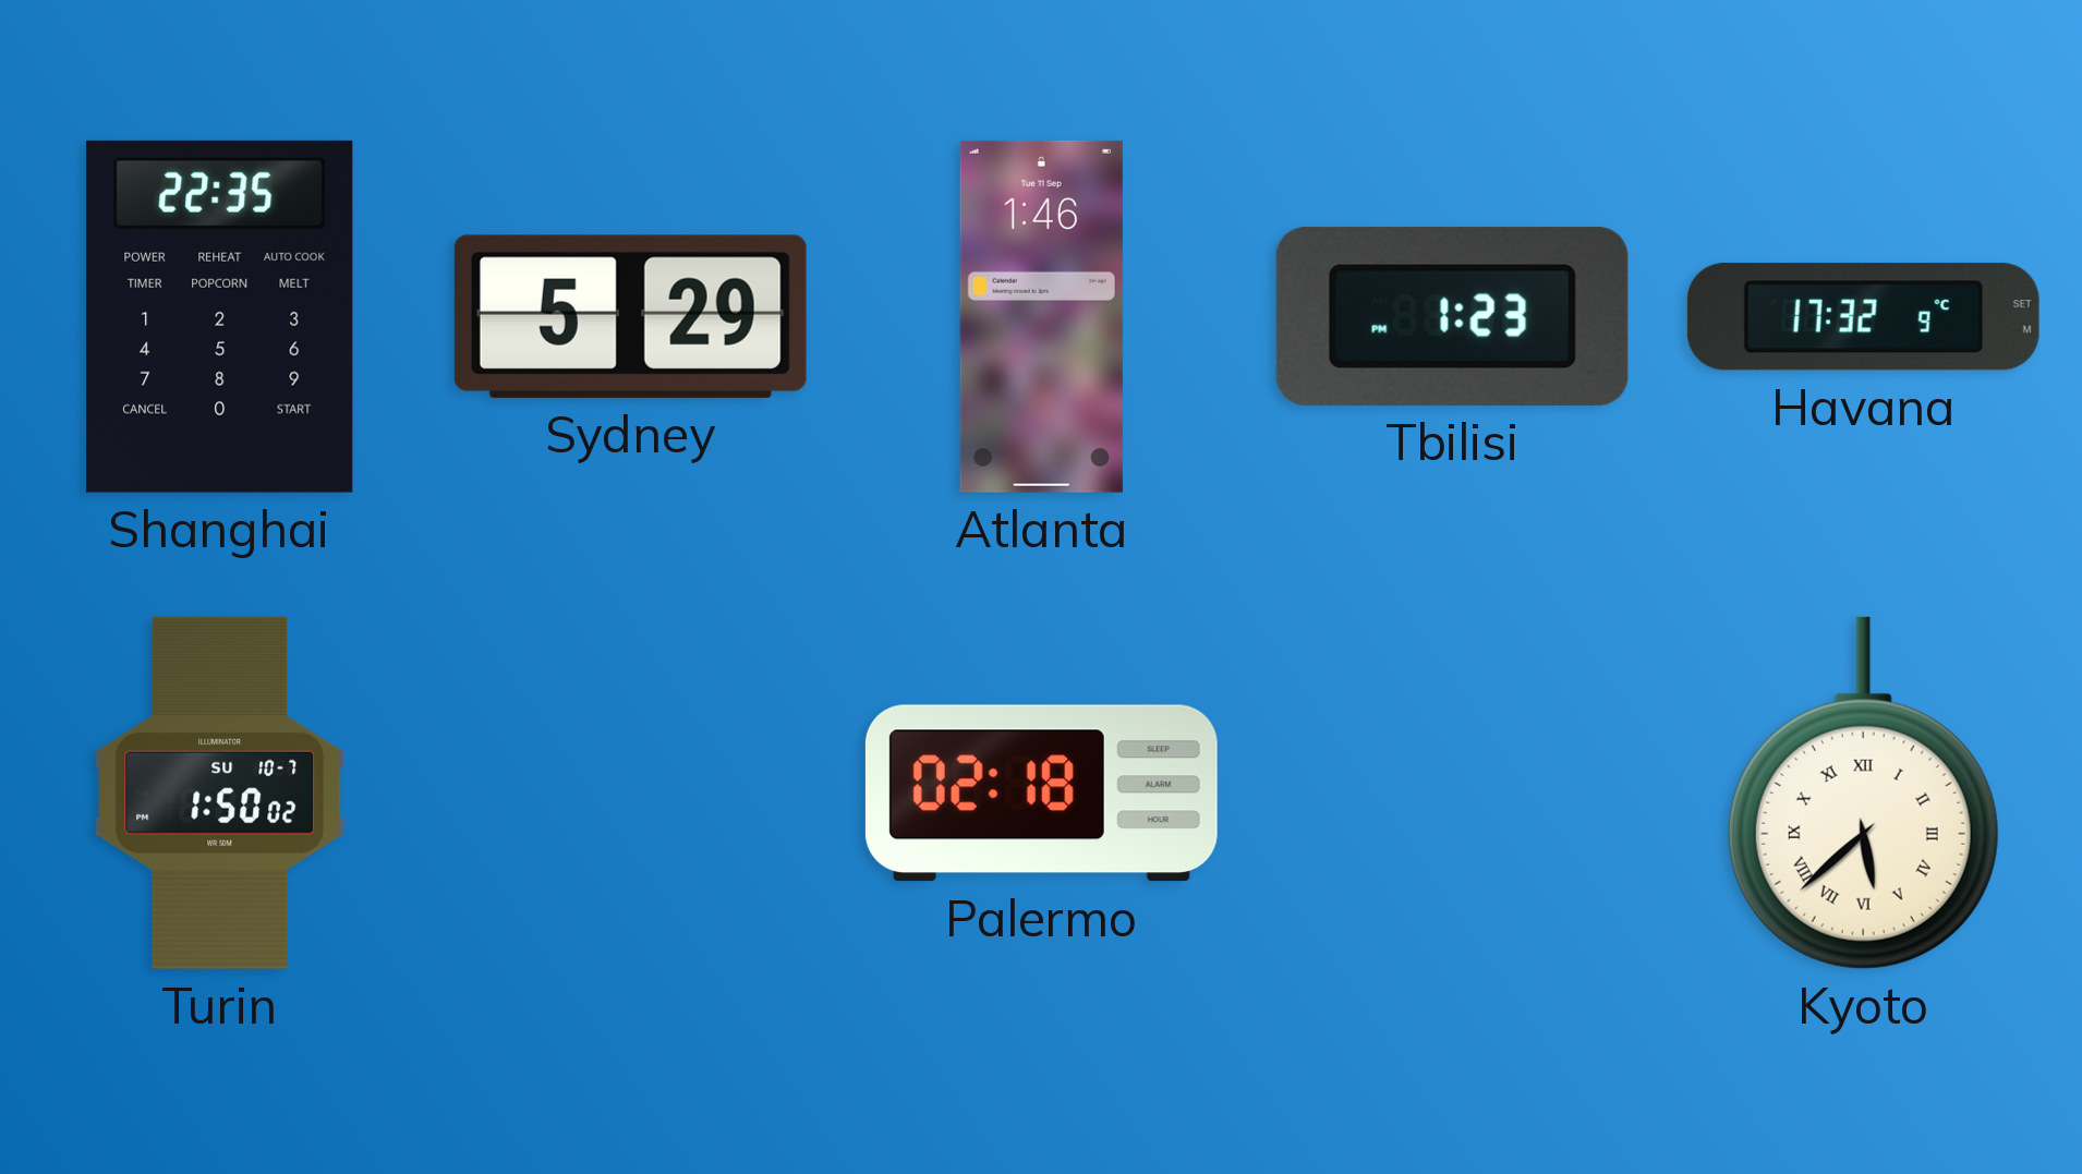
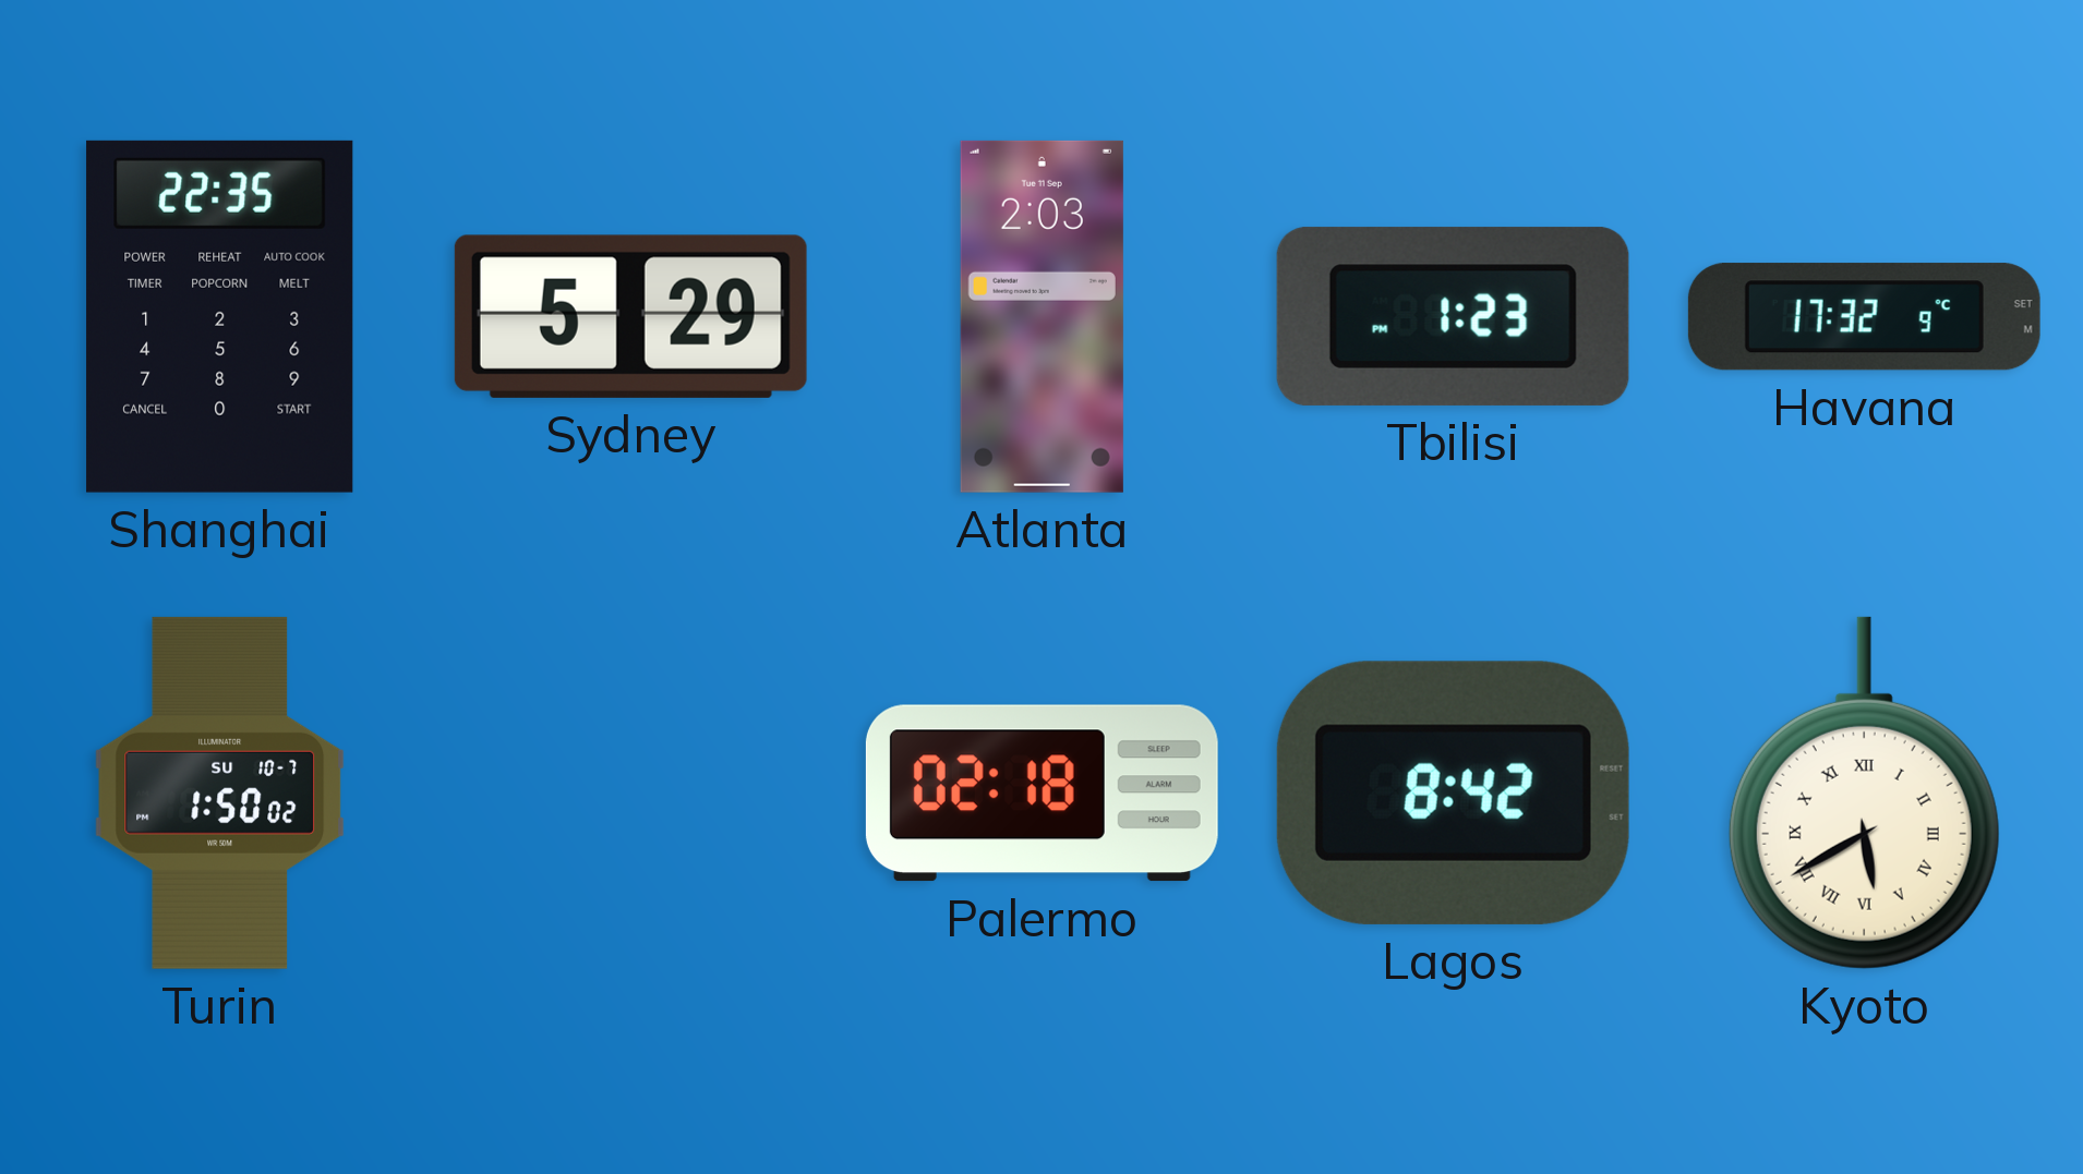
Atlanta: 1:46 -> 2:03
Lagos: none -> 8:42
Kyoto: 5:38 -> 5:40
